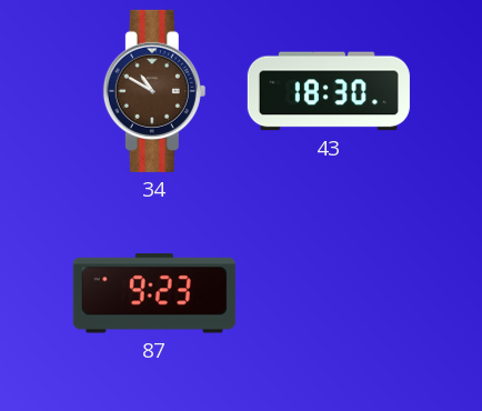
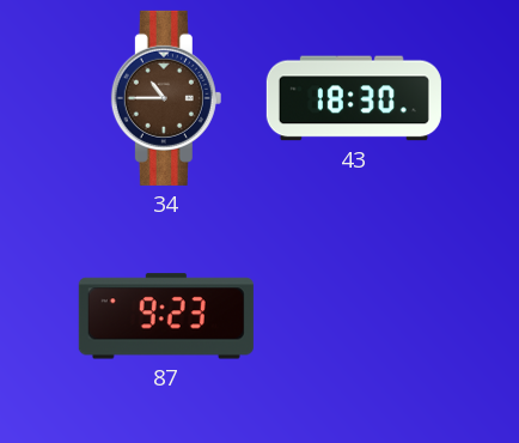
34: 10:50 -> 10:45
